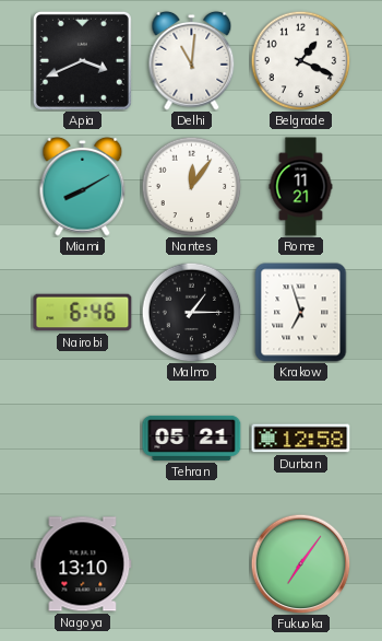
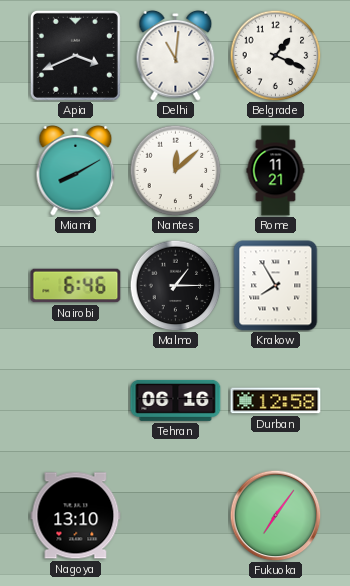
Nantes: 12:06 -> 12:08
Krakow: 6:57 -> 7:55
Tehran: 05:21 -> 06:16
